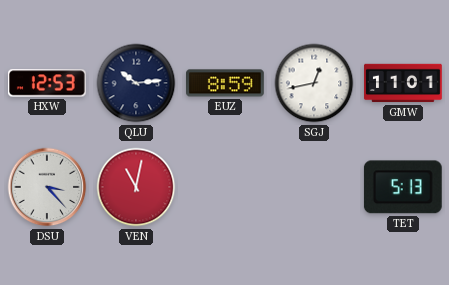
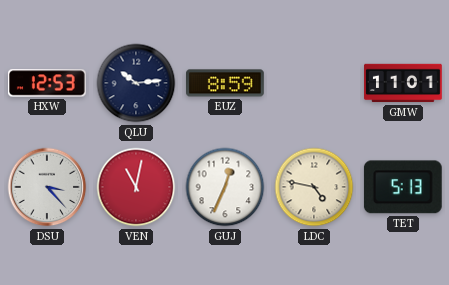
SGJ: 12:43 -> none
GUJ: none -> 12:34
LDC: none -> 4:47
